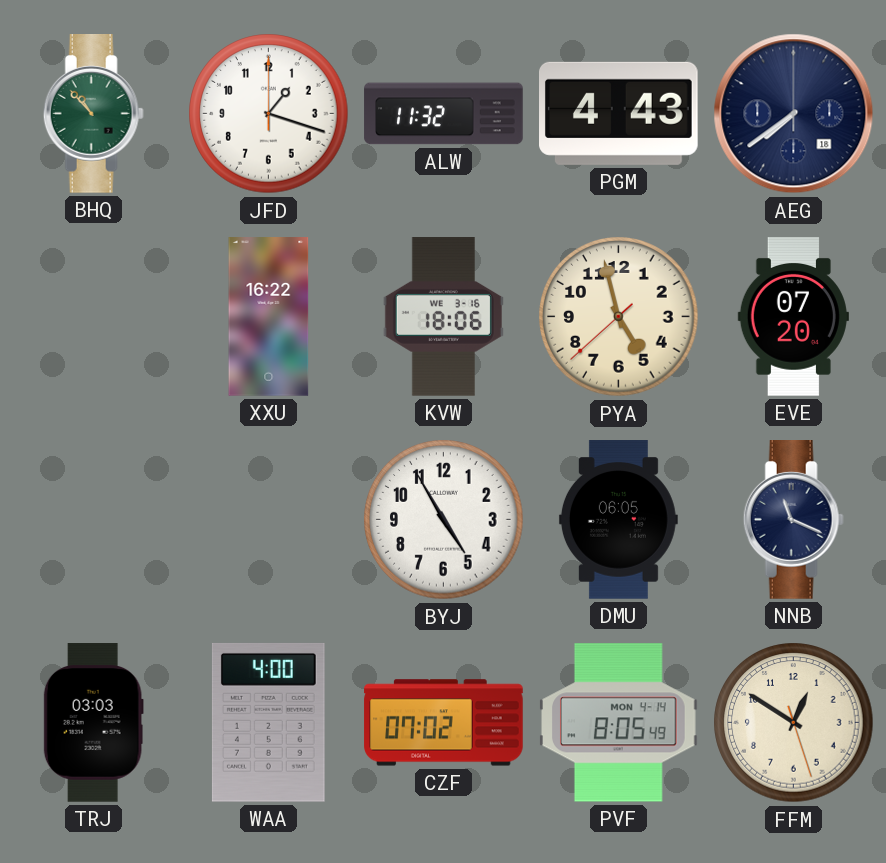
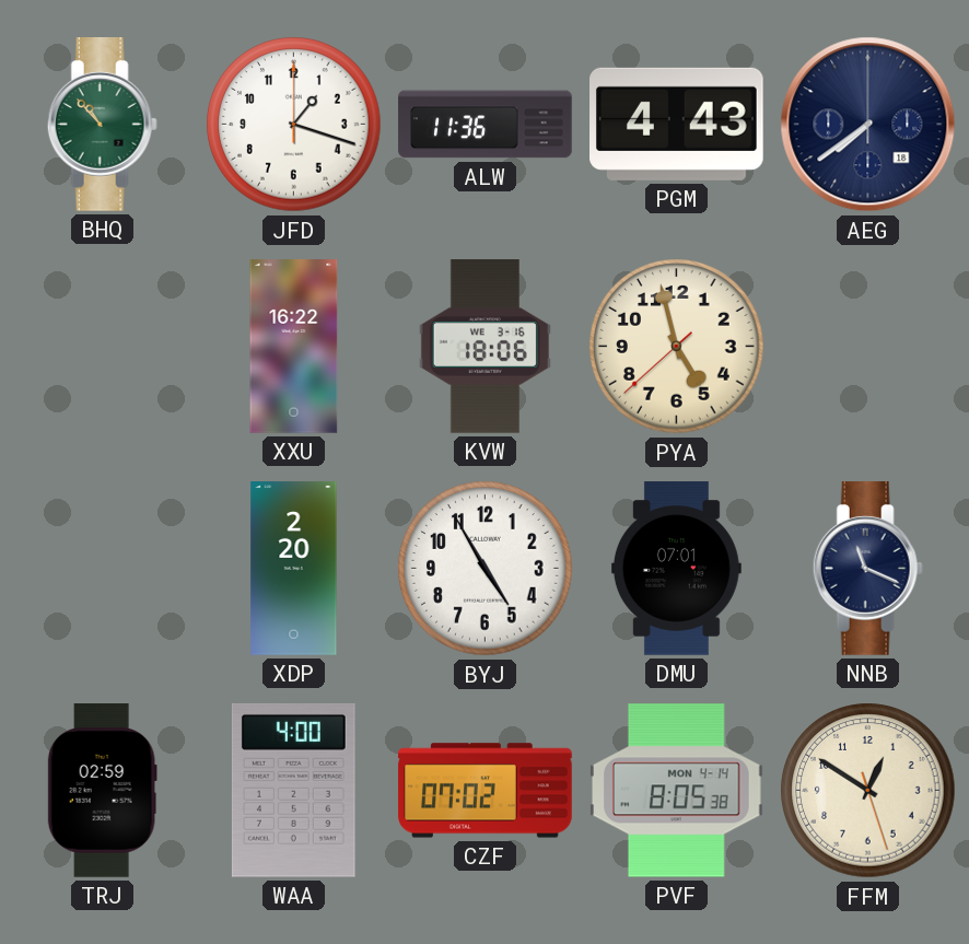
ALW: 11:32 -> 11:36
EVE: 07:20 -> none
XDP: none -> 2:20
DMU: 06:05 -> 07:01
TRJ: 03:03 -> 02:59
PVF: 8:05:49 -> 8:05:38
